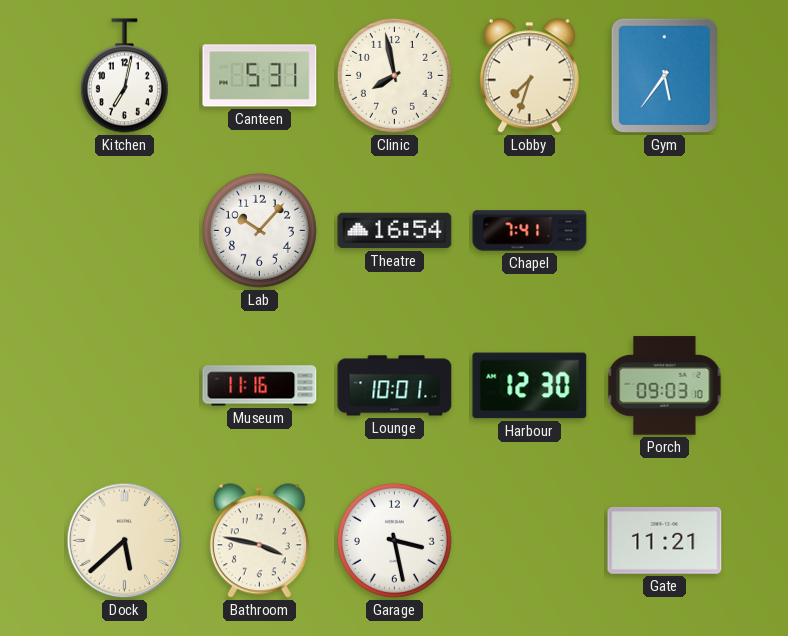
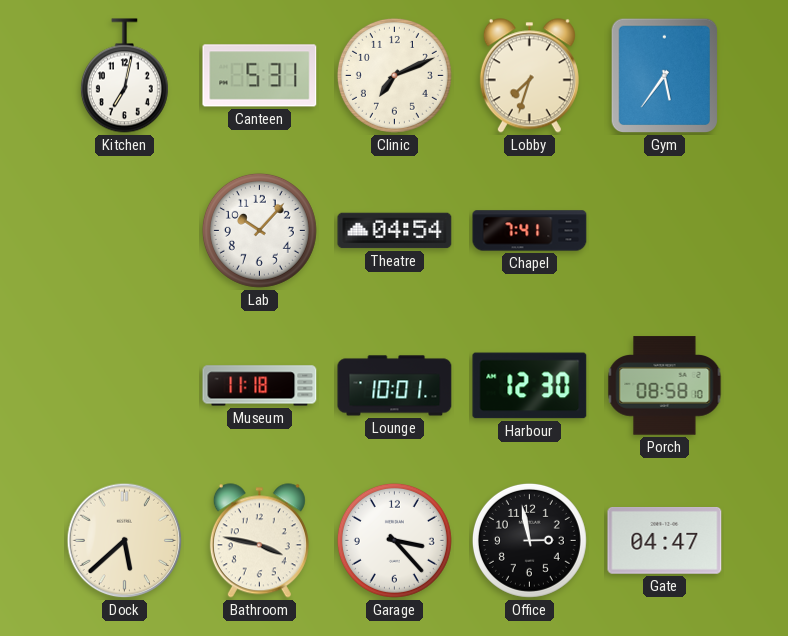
Clinic: 7:58 -> 7:11
Theatre: 16:54 -> 04:54
Museum: 11:16 -> 11:18
Porch: 09:03 -> 08:58
Garage: 3:28 -> 3:23
Office: none -> 2:58
Gate: 11:21 -> 04:47
